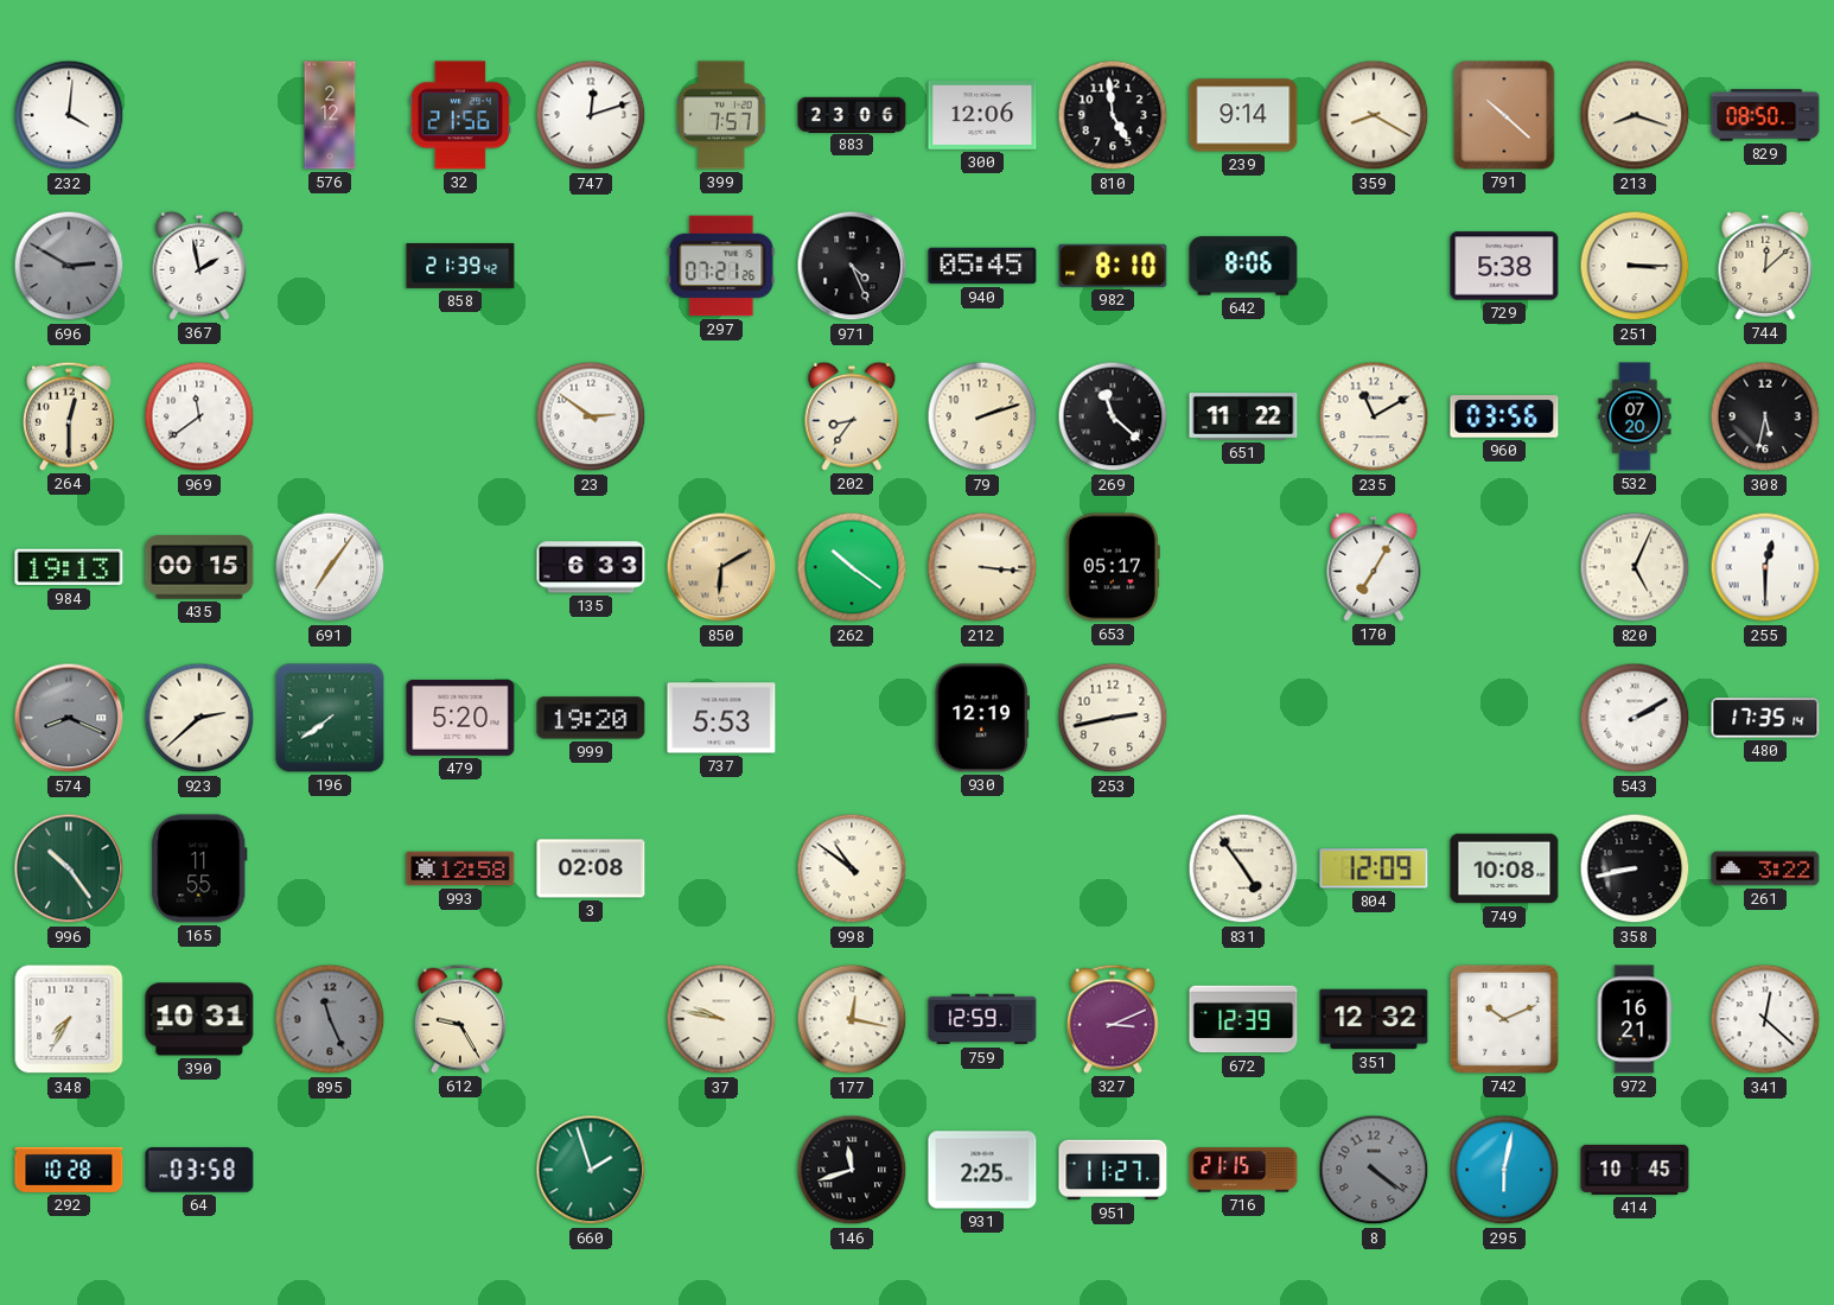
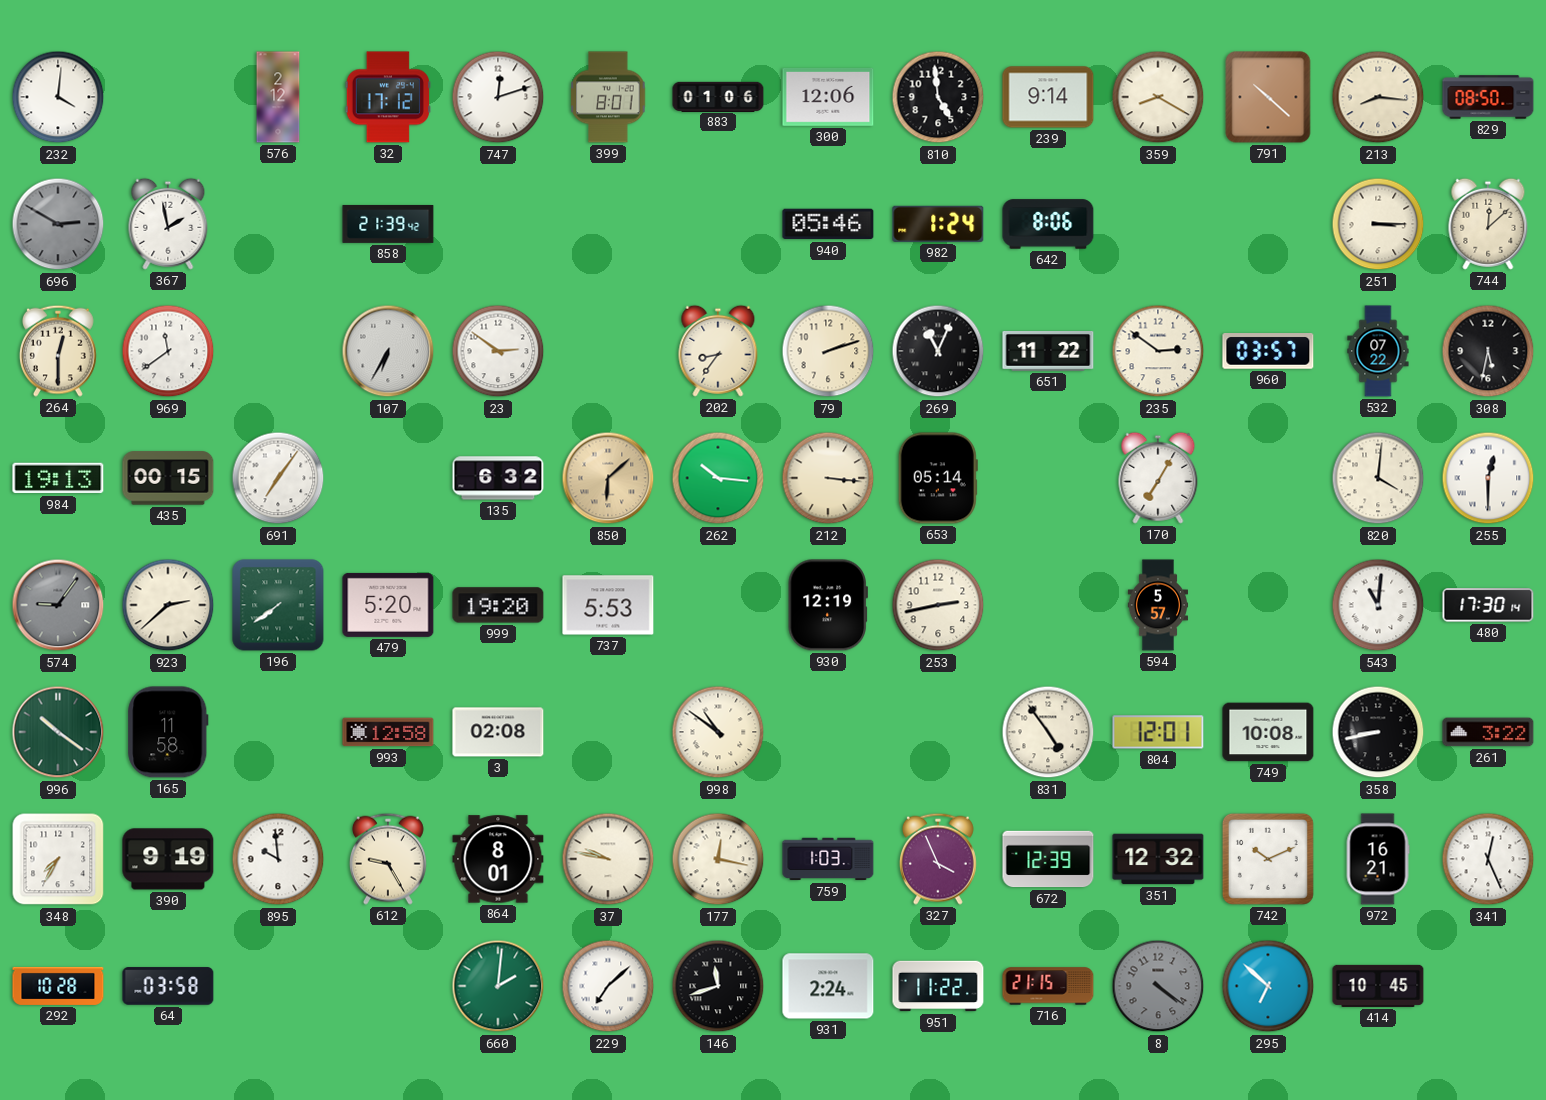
32: 21:56 -> 17:12
399: 7:57 -> 8:01
883: 23:06 -> 01:06
213: 8:18 -> 8:16
297: 07:21 -> none
971: 4:26 -> none
940: 05:45 -> 05:46
982: 8:10 -> 1:24
729: 5:38 -> none
107: none -> 6:35
269: 11:22 -> 11:04
235: 11:10 -> 2:51
960: 03:56 -> 03:57
532: 07:20 -> 07:22
135: 6:33 -> 6:32
850: 6:10 -> 6:08
262: 10:21 -> 10:16
653: 05:17 -> 05:14
820: 5:04 -> 4:01
574: 8:19 -> 9:06
594: none -> 5:57
543: 2:10 -> 11:01
480: 17:35 -> 17:30
996: 10:24 -> 10:21
165: 11:55 -> 11:58
804: 12:09 -> 12:01
390: 10:31 -> 9:19
895: 11:26 -> 9:59
895 dial: grey -> white
864: none -> 8:01
759: 12:59 -> 1:03
327: 3:11 -> 3:56
341: 12:22 -> 12:26
660: 1:57 -> 2:01
229: none -> 7:08
931: 2:25 -> 2:24
951: 11:27 -> 11:22
295: 6:02 -> 6:52
